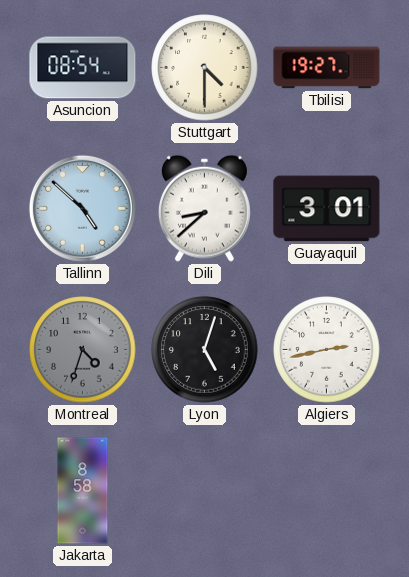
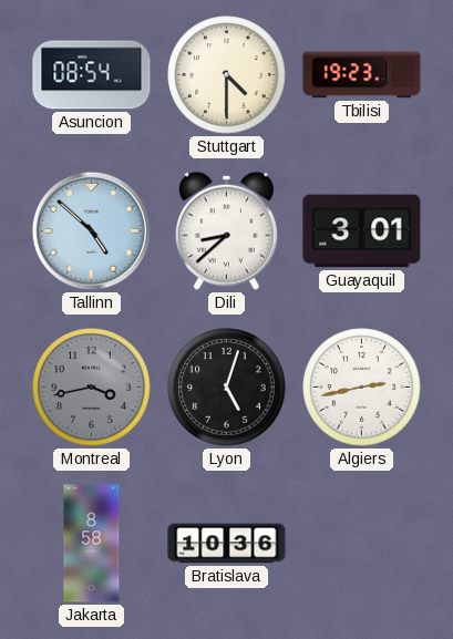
Tbilisi: 19:27 -> 19:23
Montreal: 4:33 -> 3:43
Bratislava: none -> 10:36
